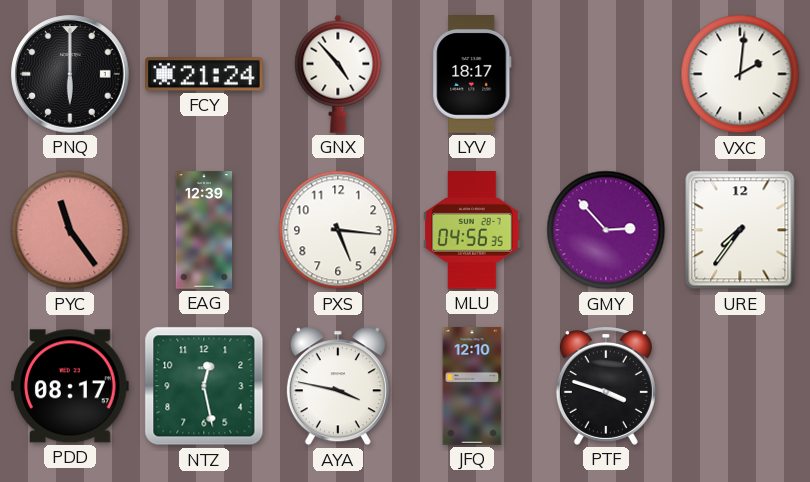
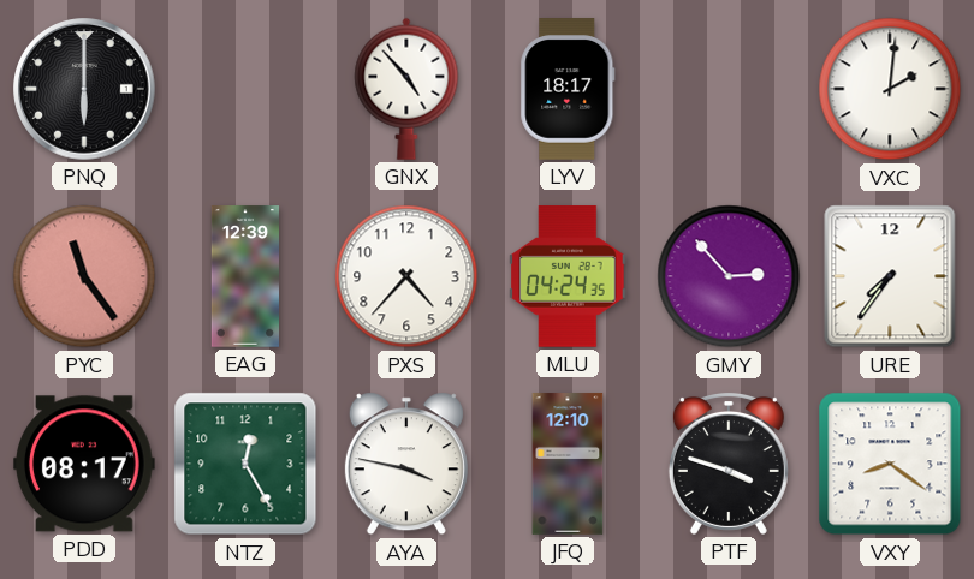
FCY: 21:24 -> none
PXS: 5:16 -> 4:37
MLU: 04:56 -> 04:24
NTZ: 12:28 -> 12:25
VXY: none -> 8:21
